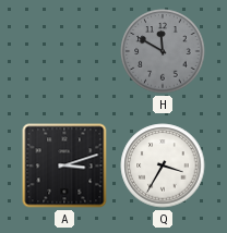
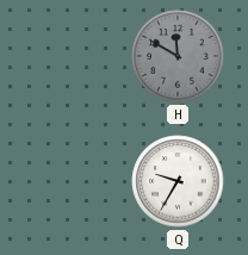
A: 3:12 -> none
Q: 3:35 -> 9:35
